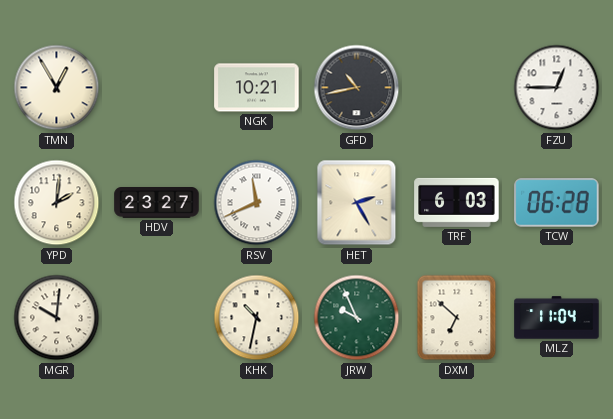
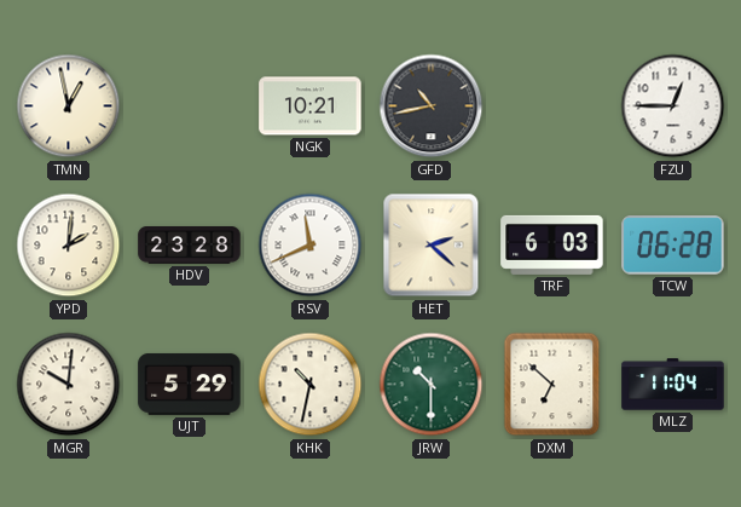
TMN: 12:55 -> 12:58
HDV: 23:27 -> 23:28
HET: 2:25 -> 2:22
UJT: none -> 5:29
JRW: 9:56 -> 10:30
